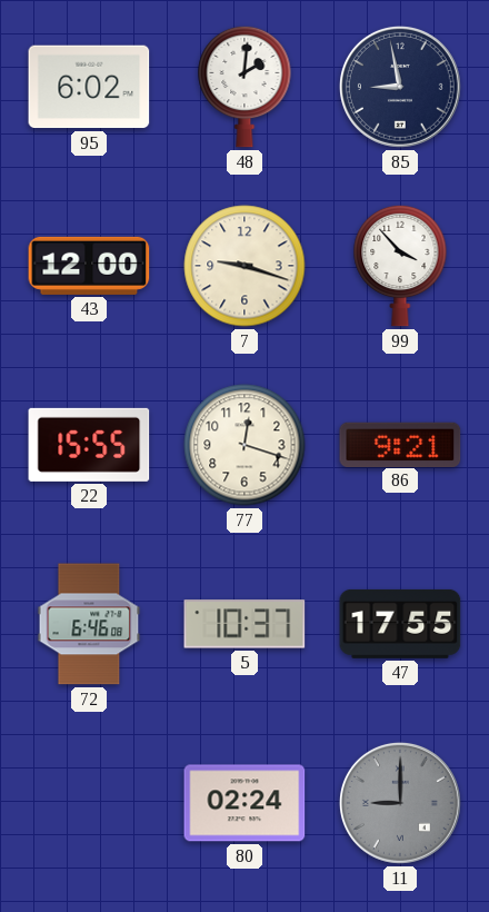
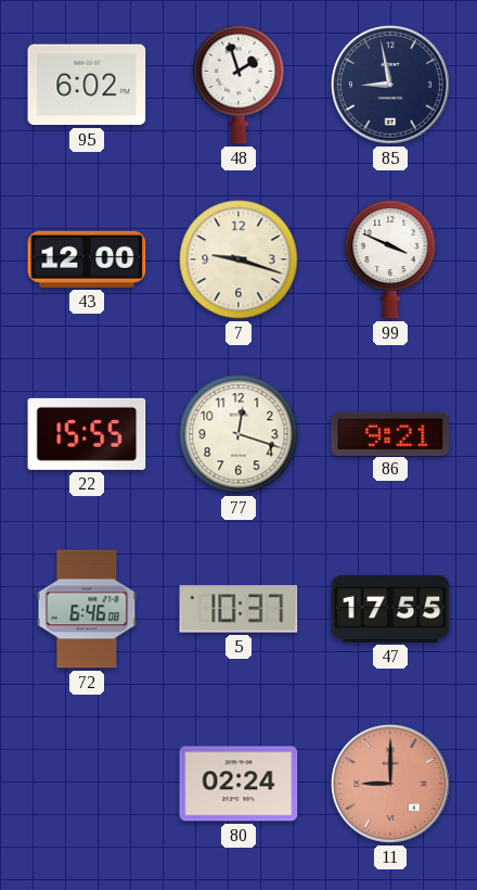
48: 2:01 -> 1:57
99: 3:53 -> 3:49
11 dial: grey -> salmon
